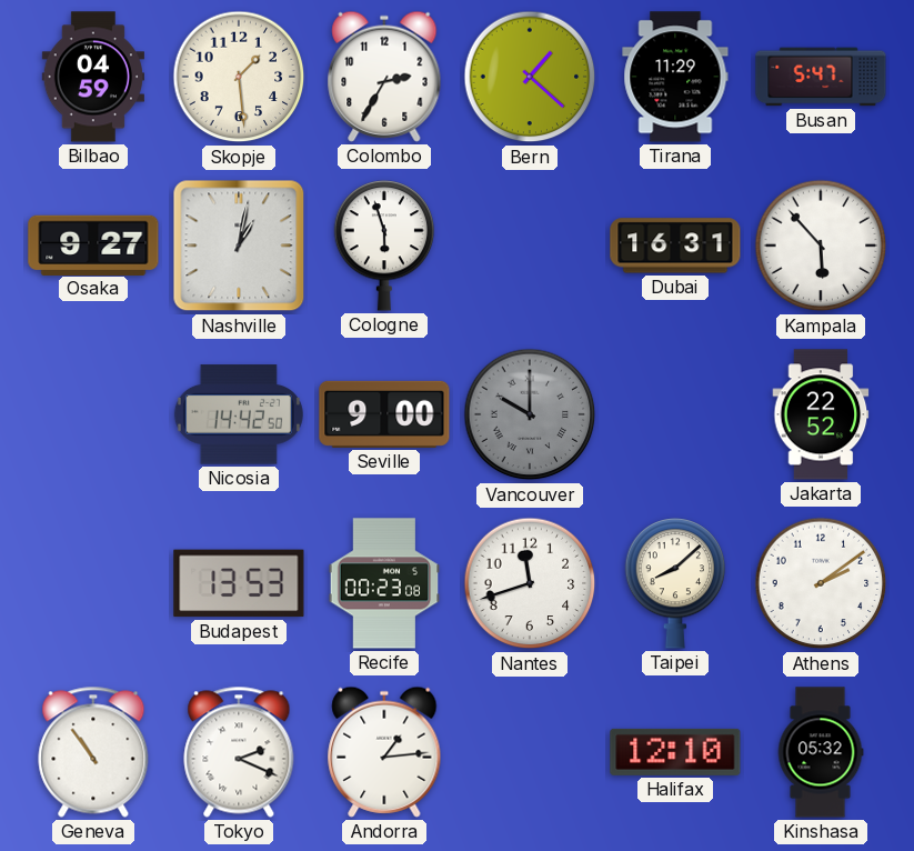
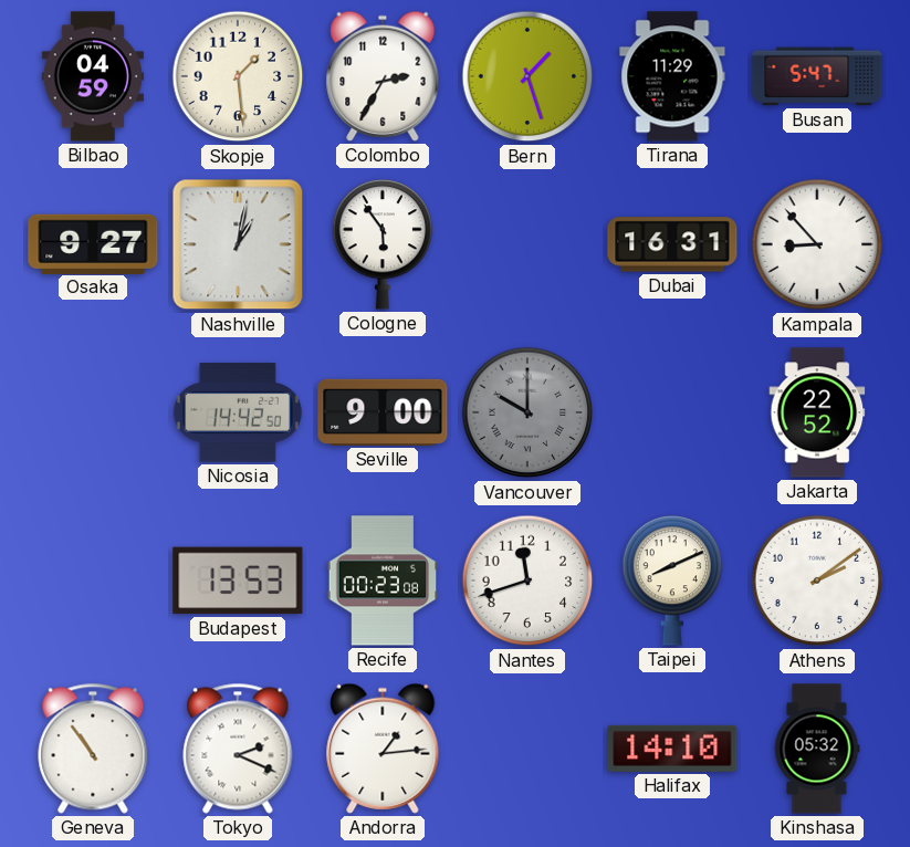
Bern: 1:22 -> 1:27
Cologne: 5:57 -> 5:54
Kampala: 5:53 -> 8:53
Taipei: 8:08 -> 8:11
Halifax: 12:10 -> 14:10
